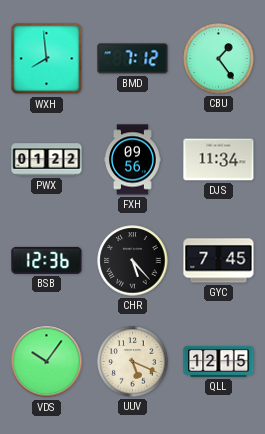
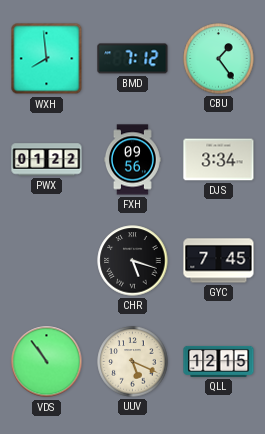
DJS: 11:34 -> 3:34
BSB: 12:36 -> none
CHR: 5:23 -> 5:18
VDS: 10:06 -> 10:54
